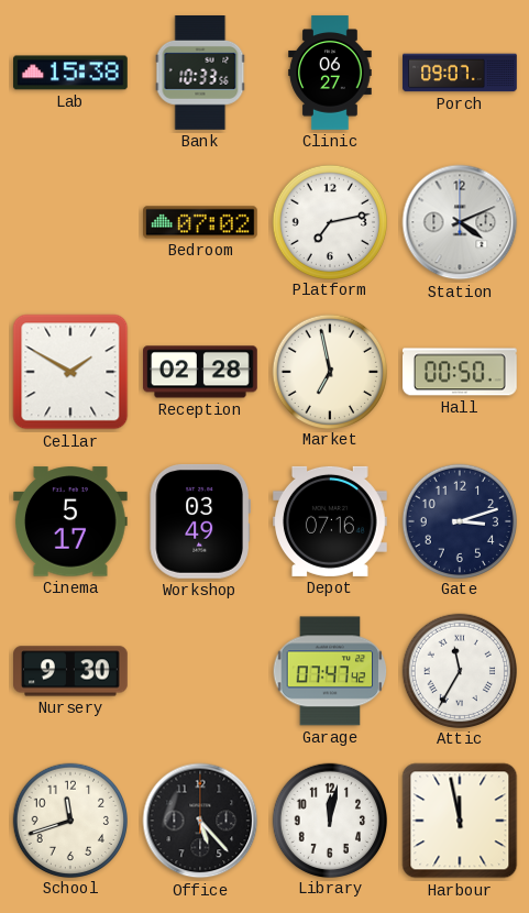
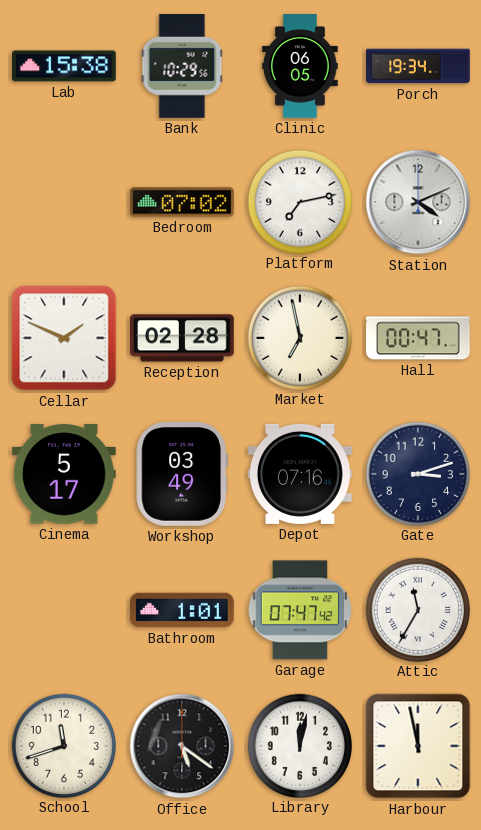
Bank: 10:33 -> 10:29
Clinic: 06:27 -> 06:05
Porch: 09:07 -> 19:34
Cellar: 1:50 -> 1:49
Hall: 00:50 -> 00:47
Nursery: 9:30 -> none
Bathroom: none -> 1:01
Office: 5:23 -> 5:21
